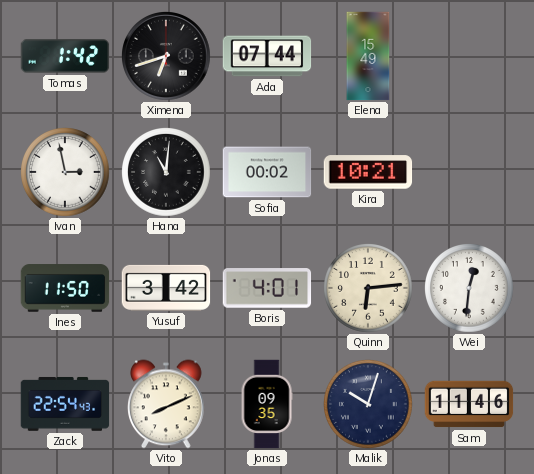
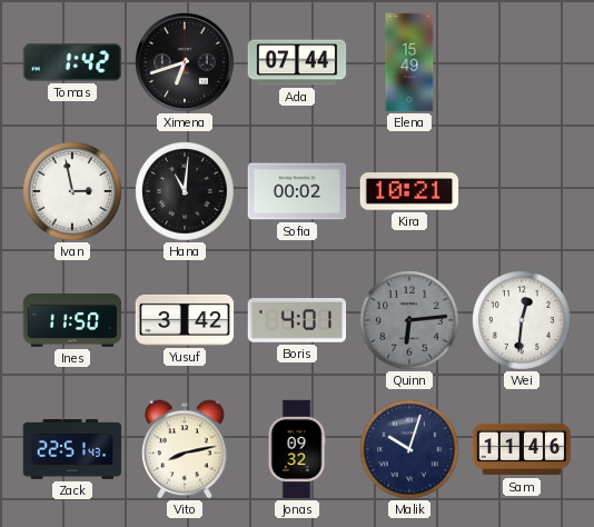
Quinn dial: cream -> grey
Zack: 22:54 -> 22:51
Vito: 8:11 -> 8:13
Jonas: 09:35 -> 09:32
